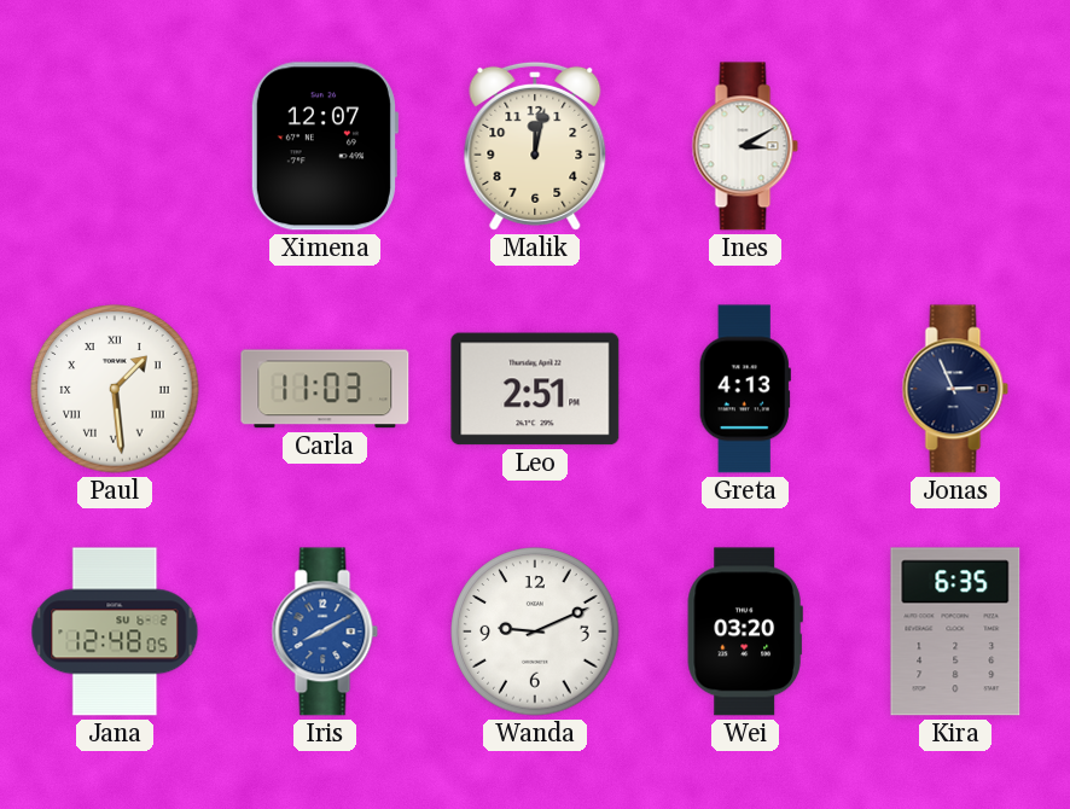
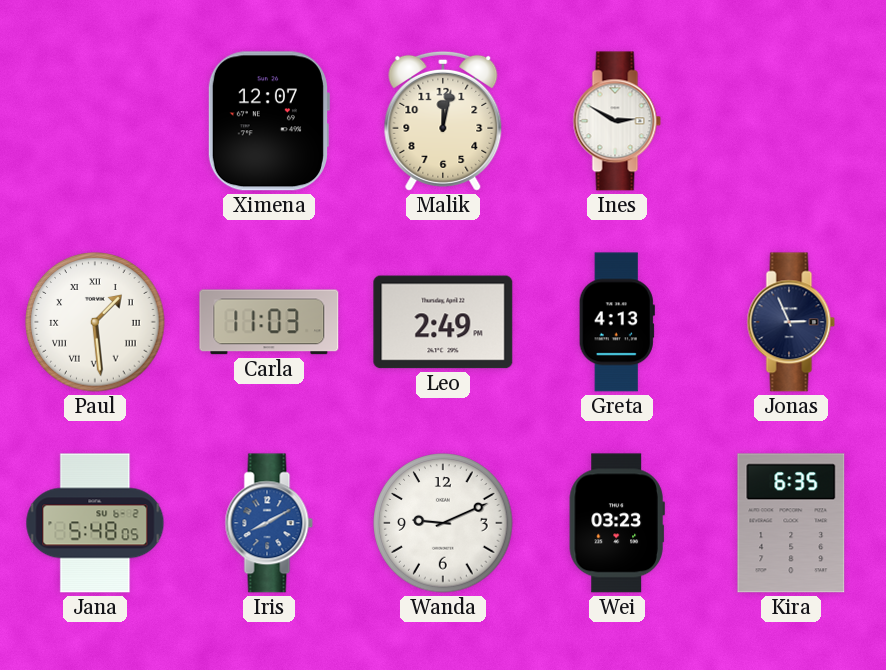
Ines: 3:10 -> 2:50
Leo: 2:51 -> 2:49
Jana: 12:48 -> 5:48
Wei: 03:20 -> 03:23
